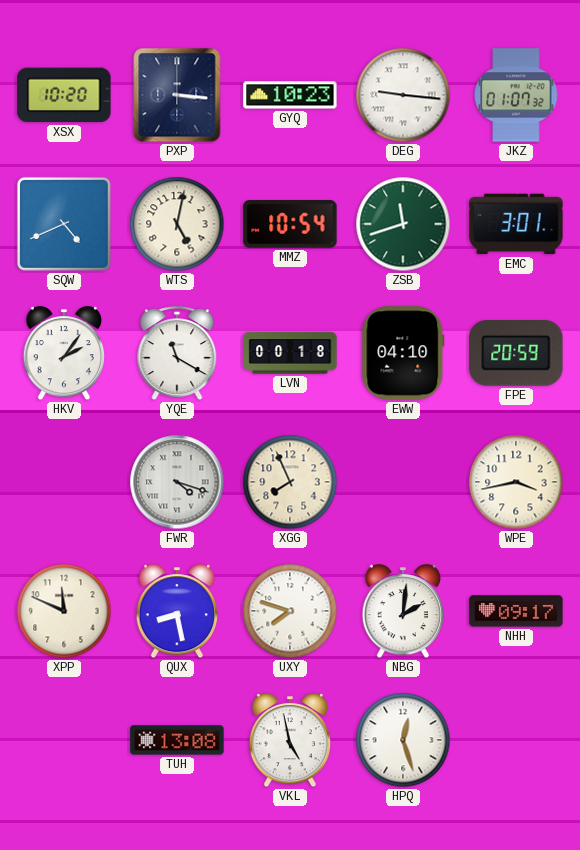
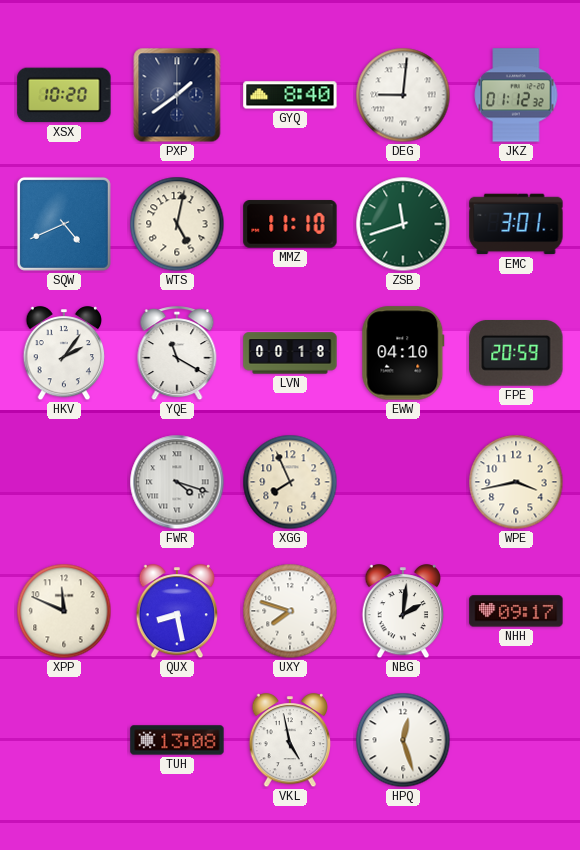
PXP: 3:16 -> 1:39
GYQ: 10:23 -> 8:40
DEG: 9:16 -> 9:01
JKZ: 01:07 -> 01:12
MMZ: 10:54 -> 11:10
